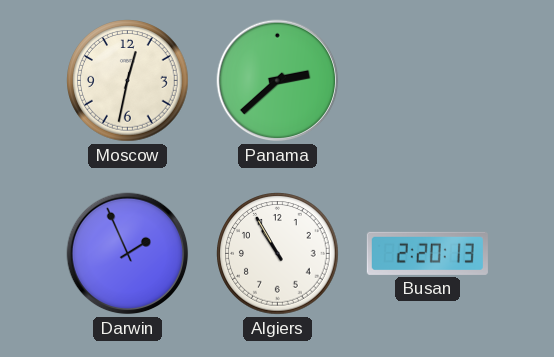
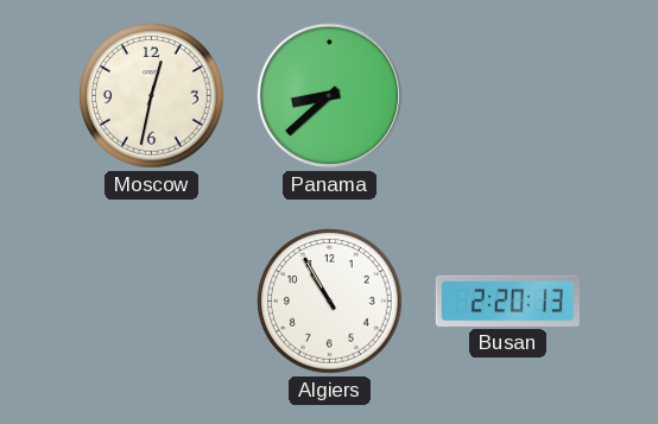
Panama: 2:38 -> 8:38
Darwin: 1:56 -> none
